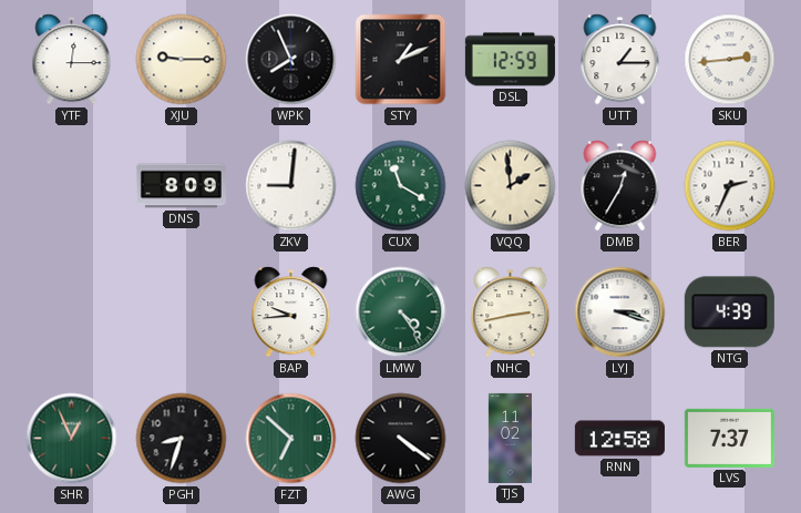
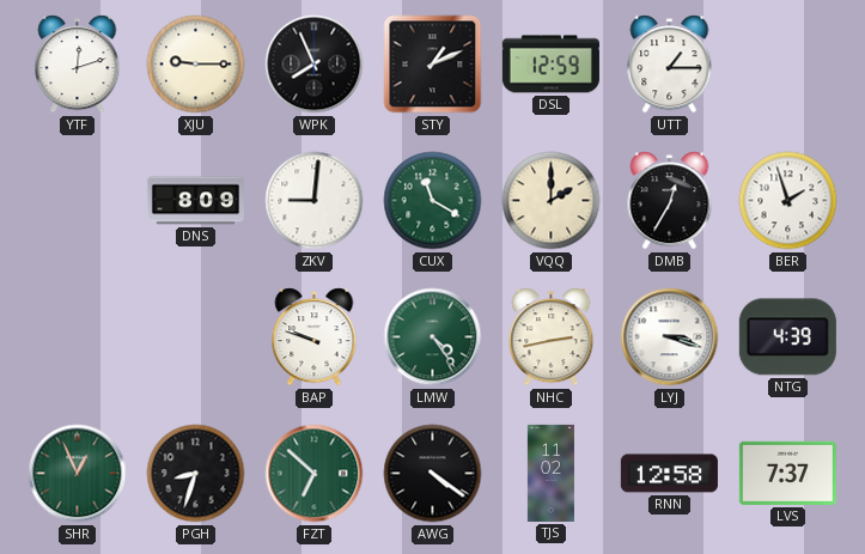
YTF: 12:15 -> 12:12
SKU: 2:44 -> none
VQQ: 1:59 -> 2:00
BER: 2:34 -> 1:57
BAP: 9:44 -> 9:48
